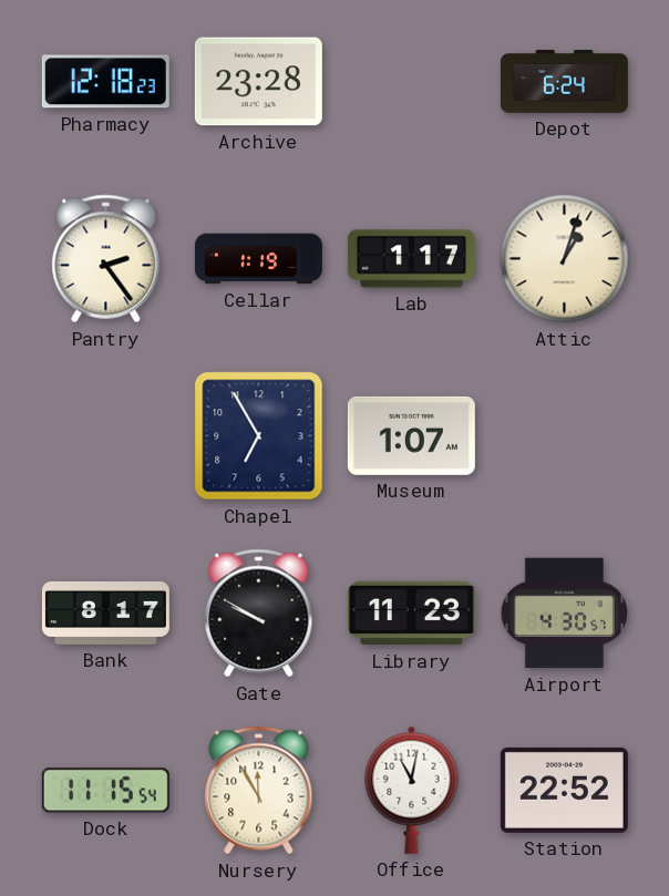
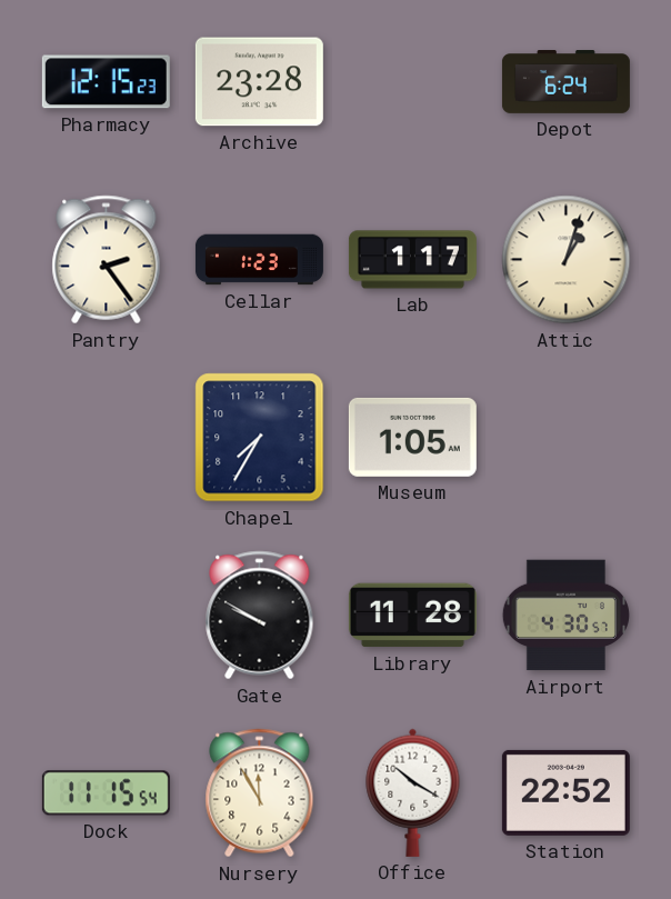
Pharmacy: 12:18 -> 12:15
Cellar: 1:19 -> 1:23
Chapel: 6:55 -> 7:35
Museum: 1:07 -> 1:05
Bank: 8:17 -> none
Library: 11:23 -> 11:28
Office: 11:02 -> 10:20
